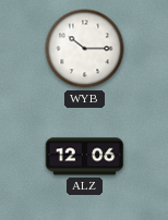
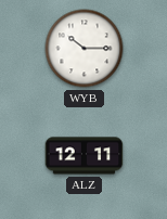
ALZ: 12:06 -> 12:11
